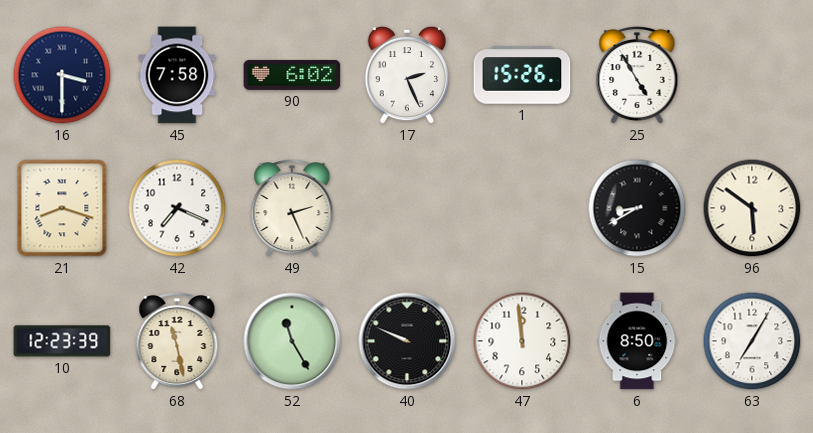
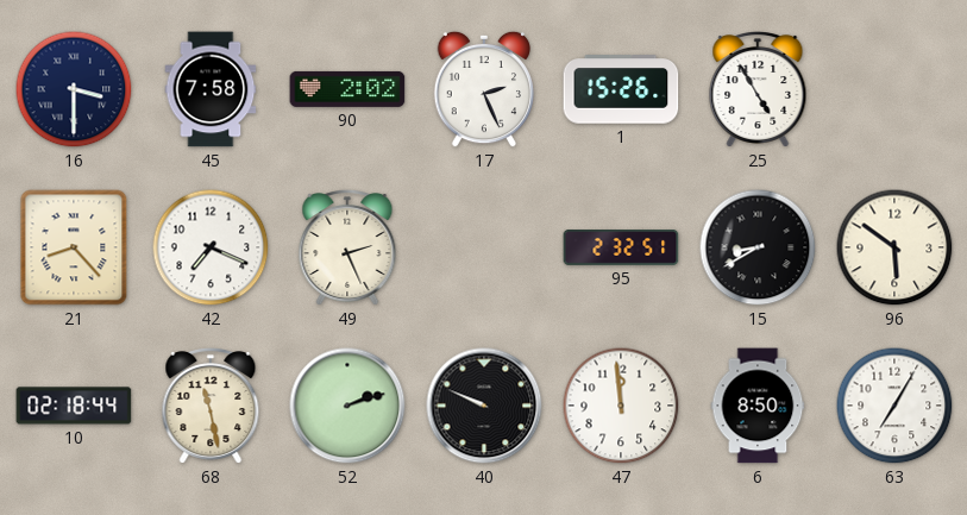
90: 6:02 -> 2:02
21: 8:18 -> 8:23
95: none -> 2:32
10: 12:23 -> 02:18
52: 11:25 -> 2:12
